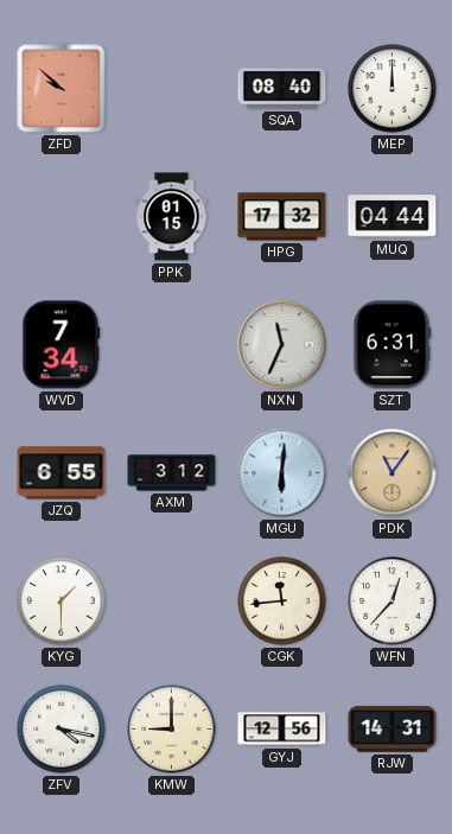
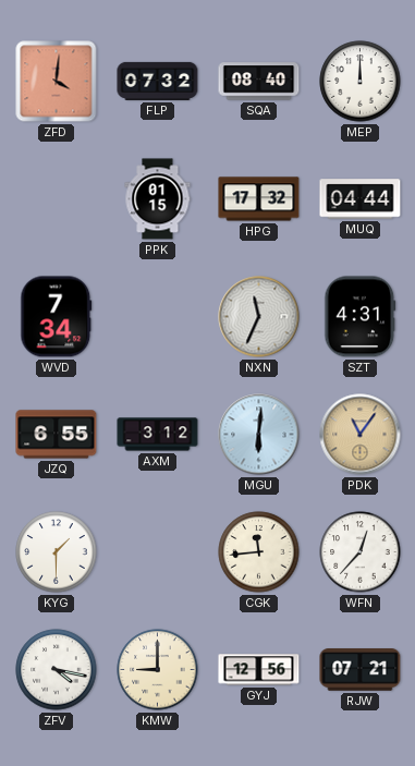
ZFD: 9:52 -> 4:01
FLP: none -> 07:32
SZT: 6:31 -> 4:31
RJW: 14:31 -> 07:21
